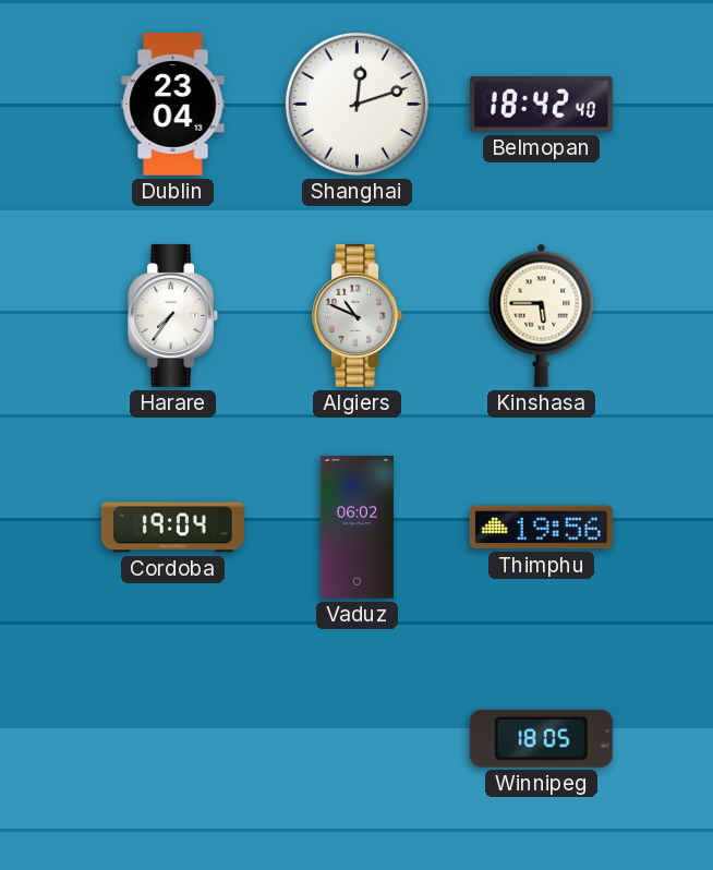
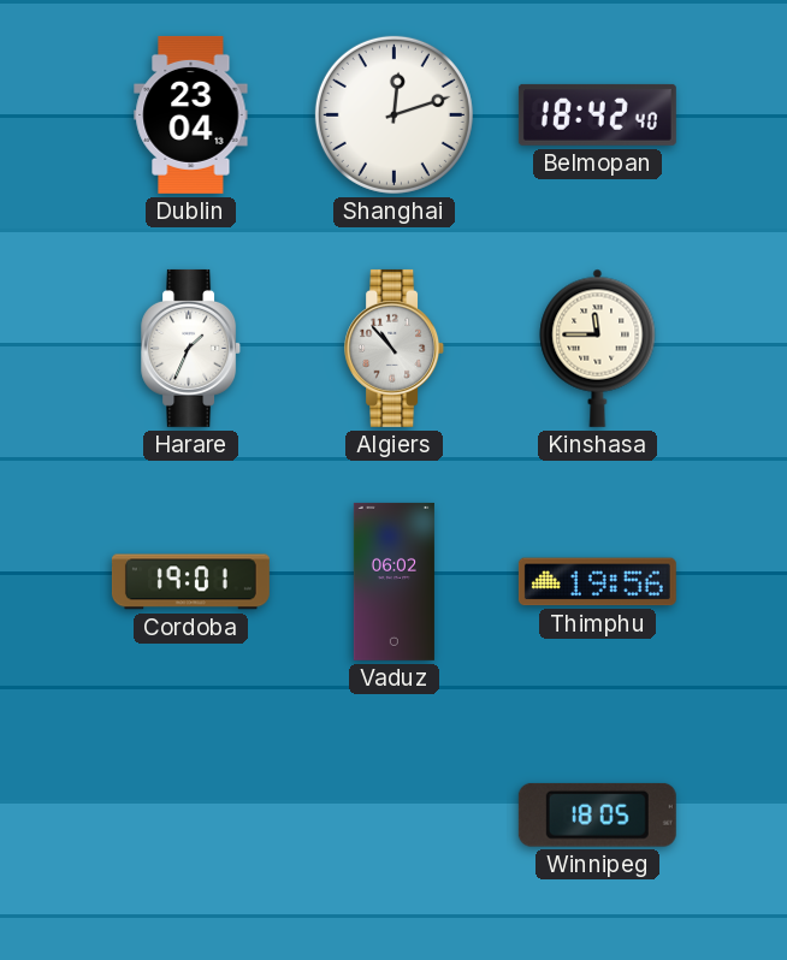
Harare: 7:36 -> 1:34
Algiers: 10:49 -> 10:53
Kinshasa: 5:45 -> 11:45
Cordoba: 19:04 -> 19:01
